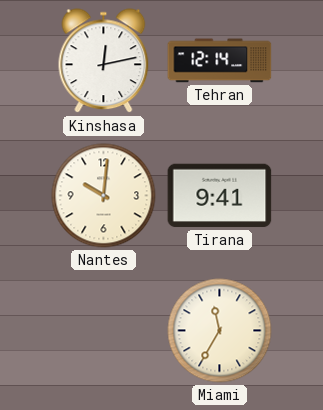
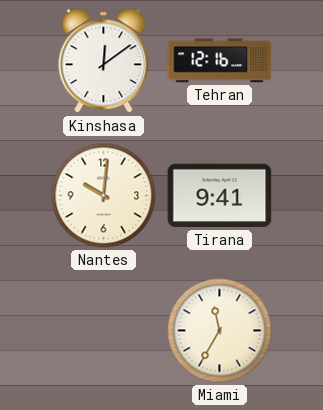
Kinshasa: 12:13 -> 12:09
Tehran: 12:14 -> 12:16
